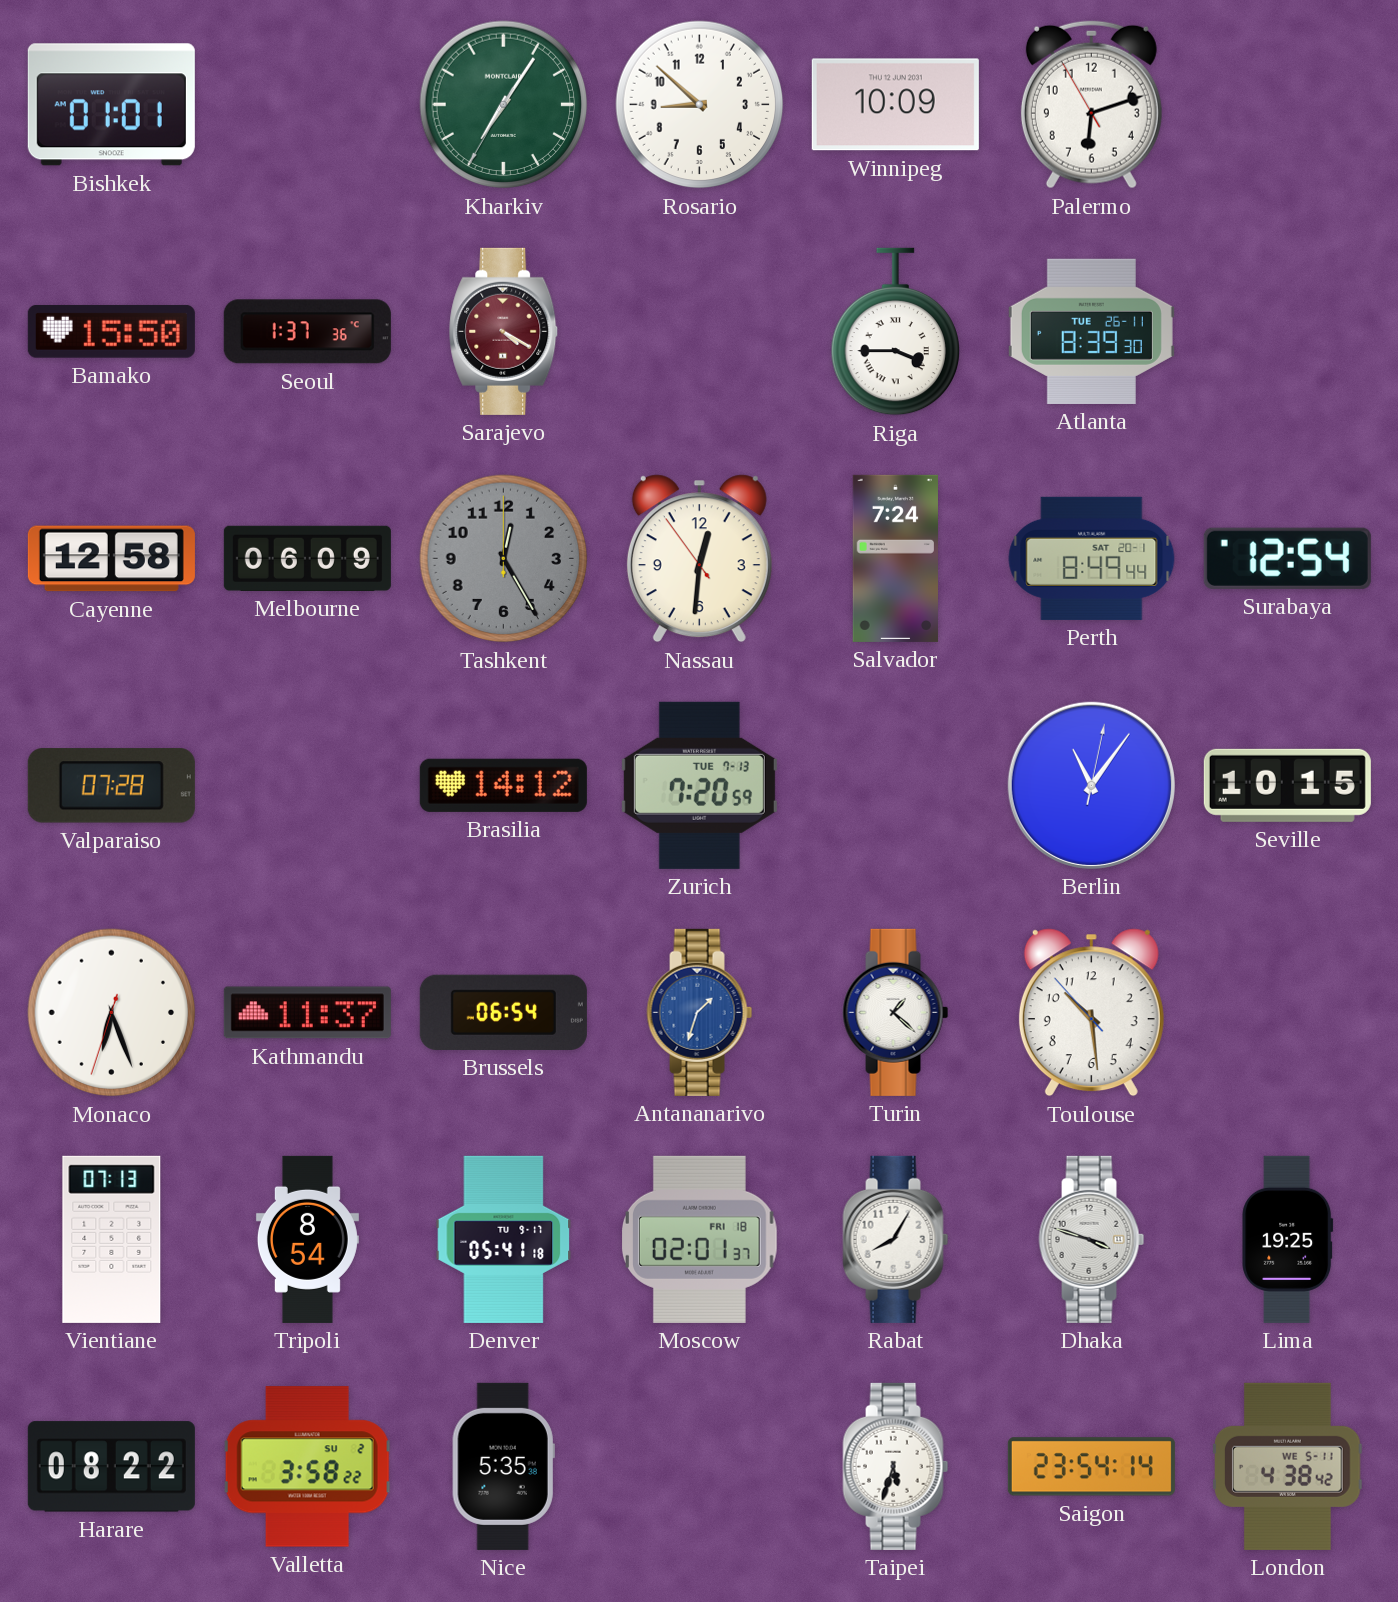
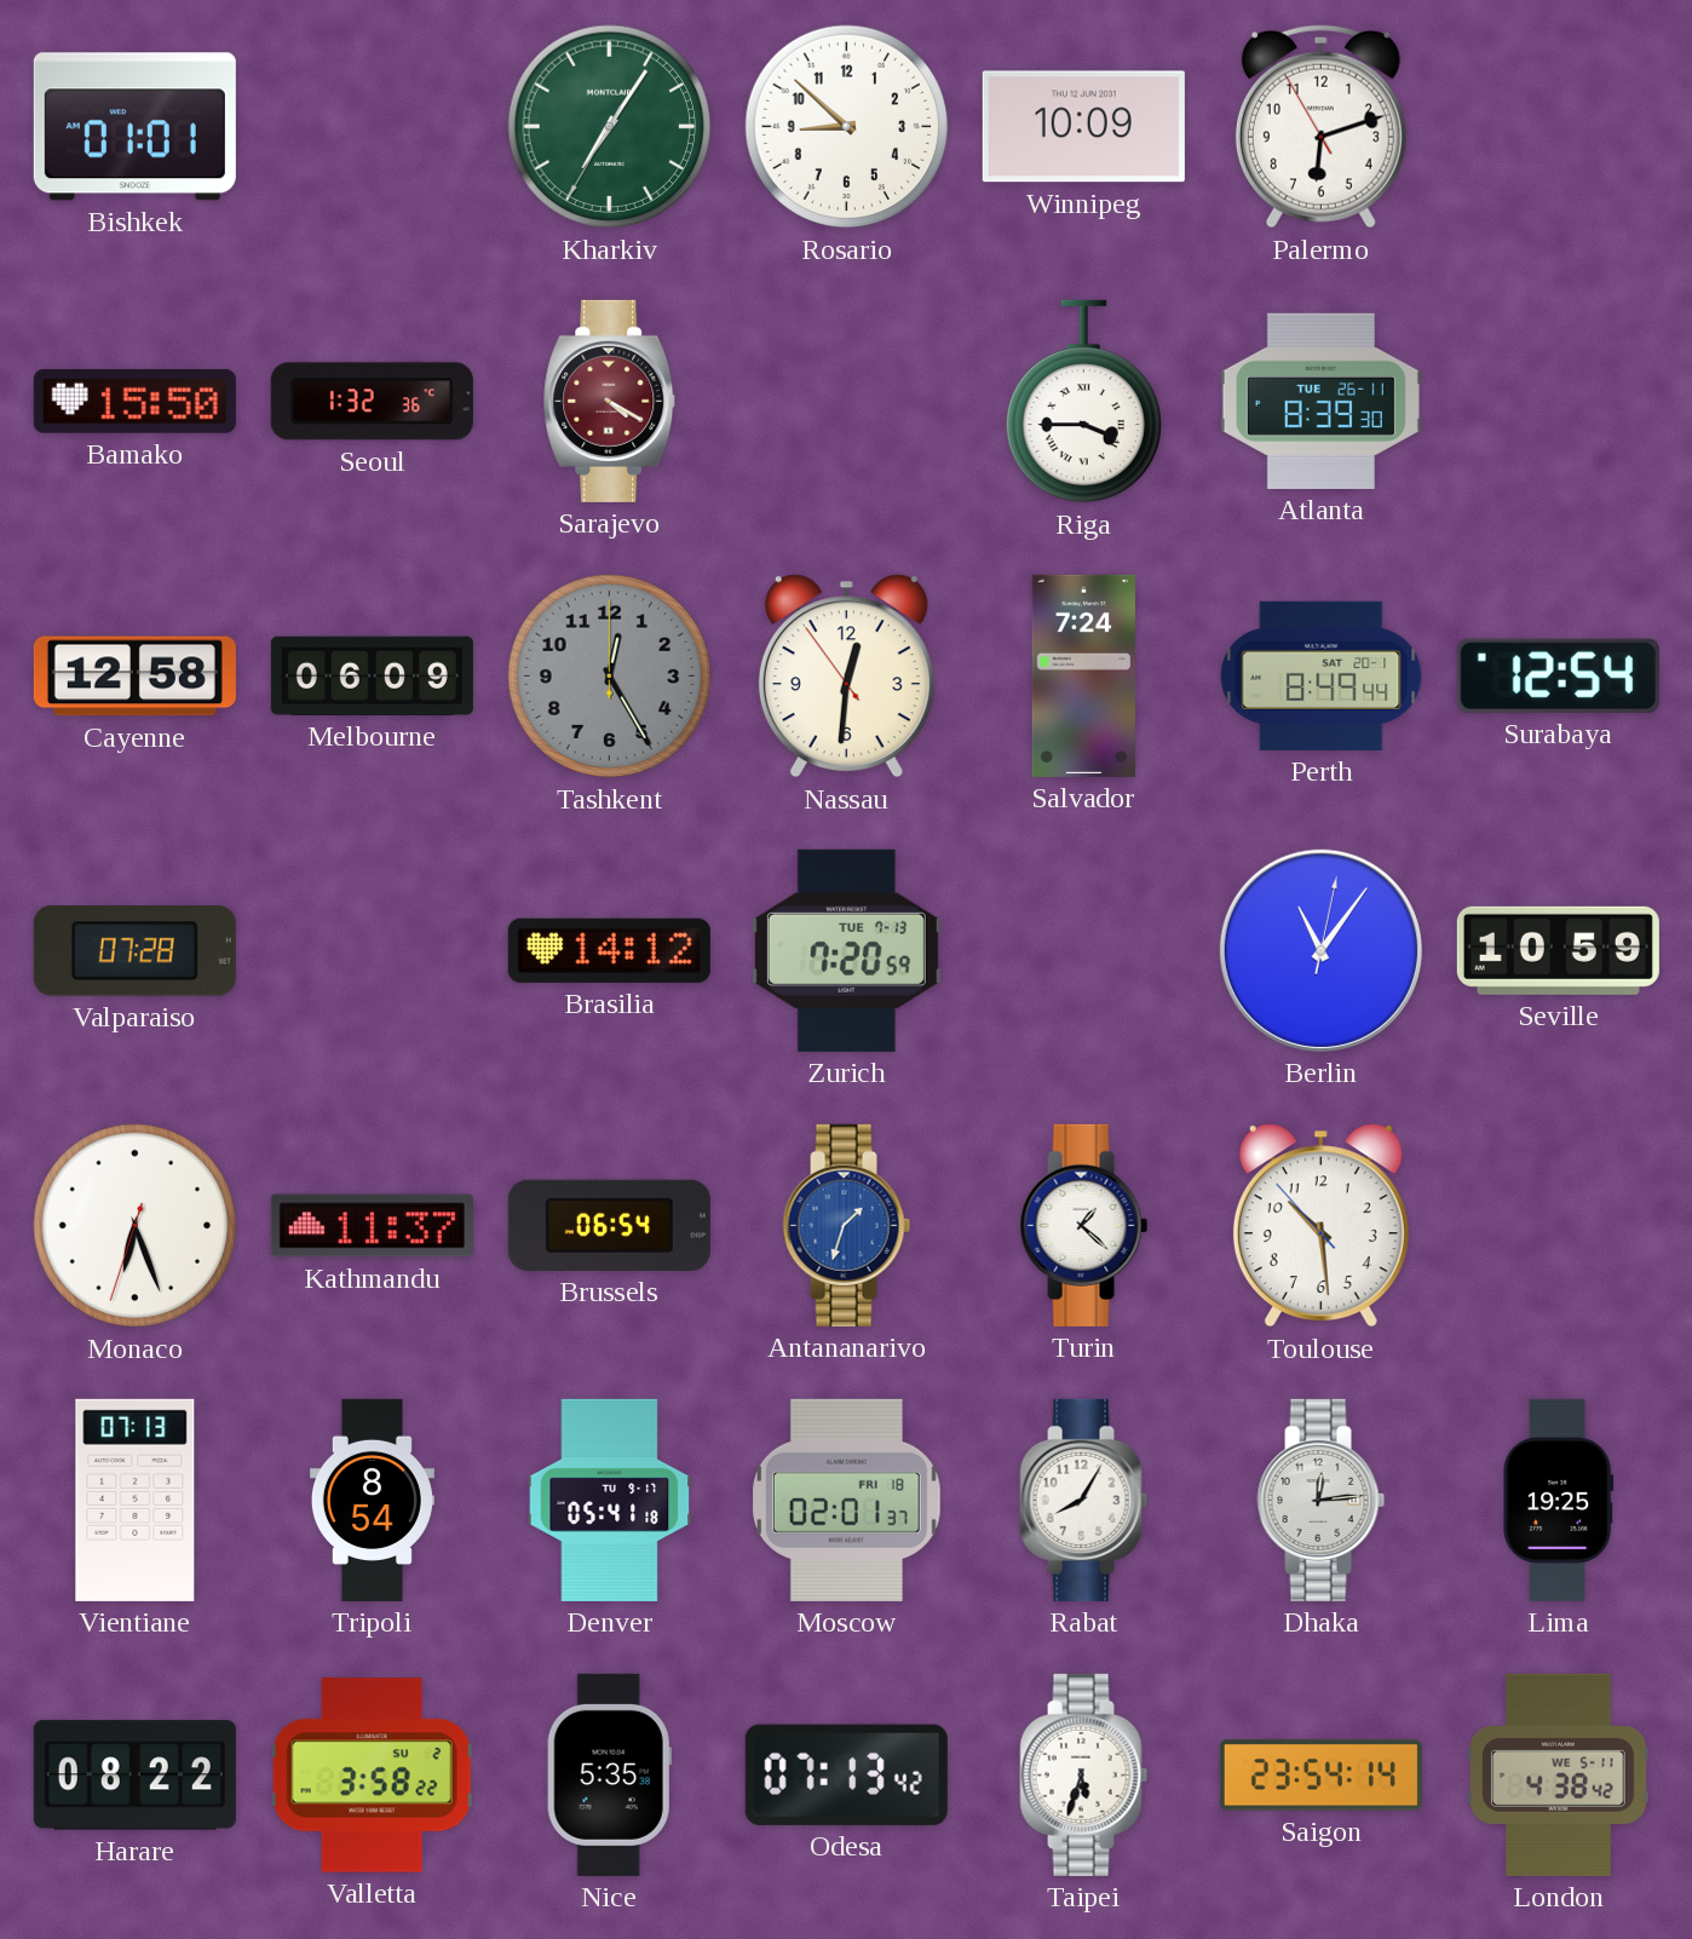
Seoul: 1:37 -> 1:32
Seville: 10:15 -> 10:59
Dhaka: 3:48 -> 12:14
Odesa: none -> 07:13
